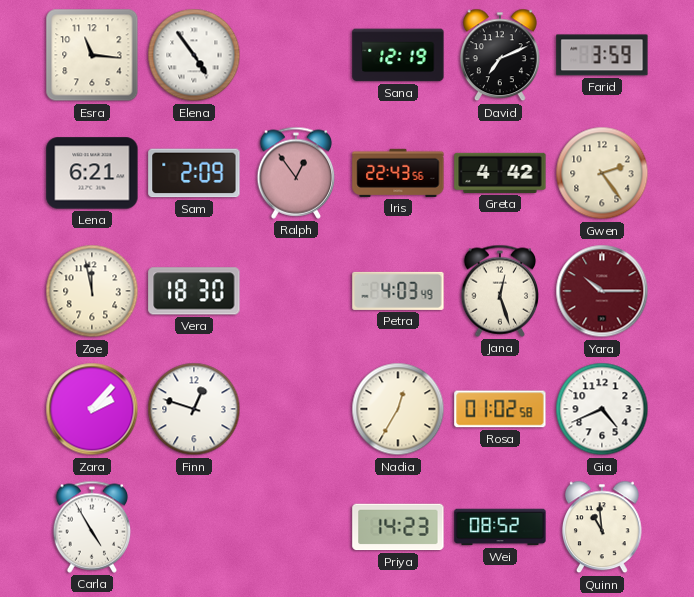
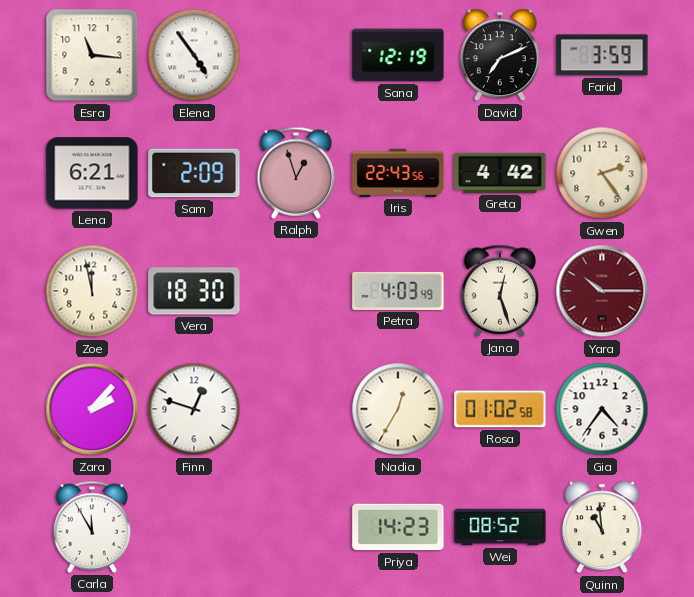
Ralph: 12:54 -> 12:57
Gia: 4:41 -> 4:36
Carla: 4:55 -> 11:55
